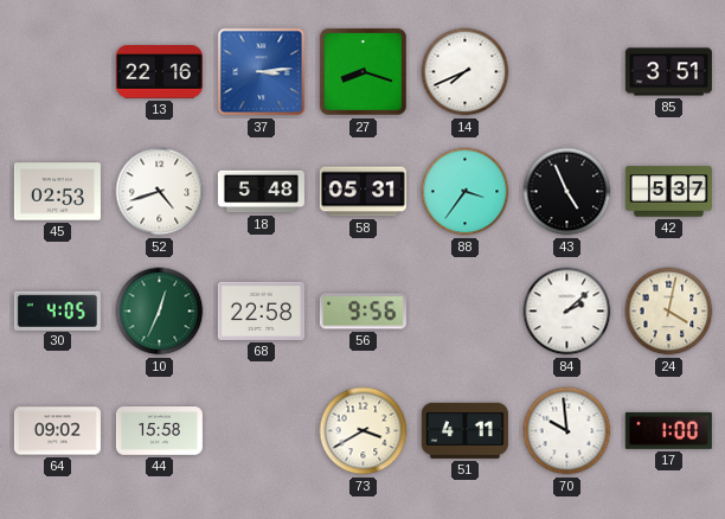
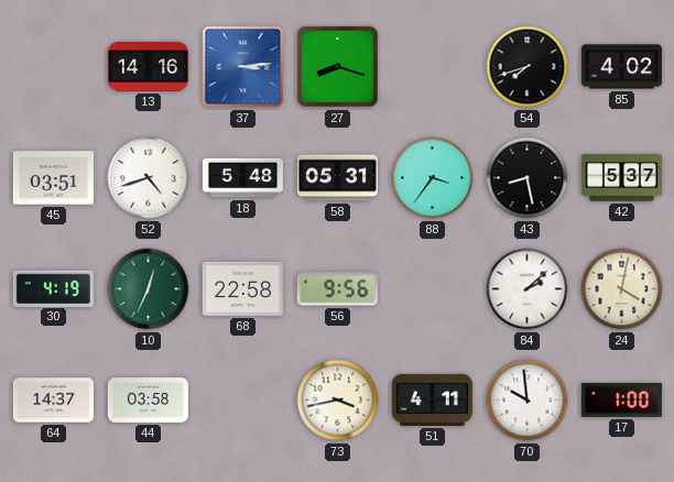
13: 22:16 -> 14:16
14: 7:41 -> none
54: none -> 7:42
85: 3:51 -> 4:02
45: 02:53 -> 03:51
43: 4:56 -> 8:28
30: 4:05 -> 4:19
64: 09:02 -> 14:37
44: 15:58 -> 03:58
73: 3:40 -> 3:43
